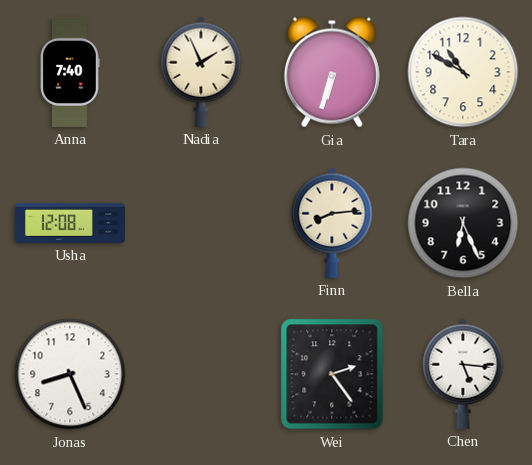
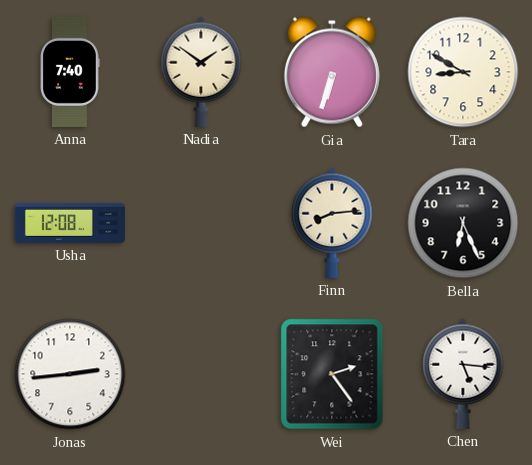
Nadia: 1:56 -> 1:51
Tara: 10:50 -> 8:50
Jonas: 8:26 -> 2:44
